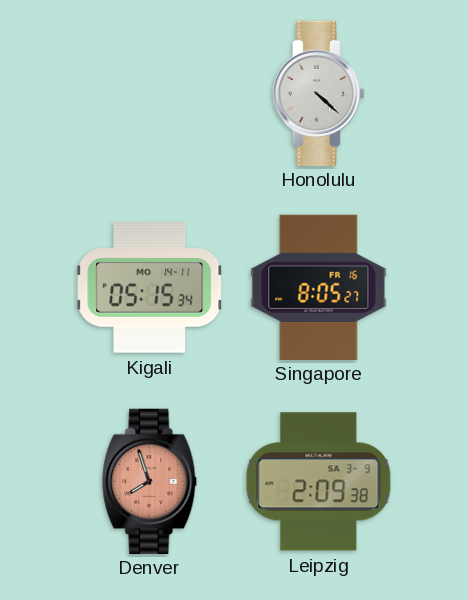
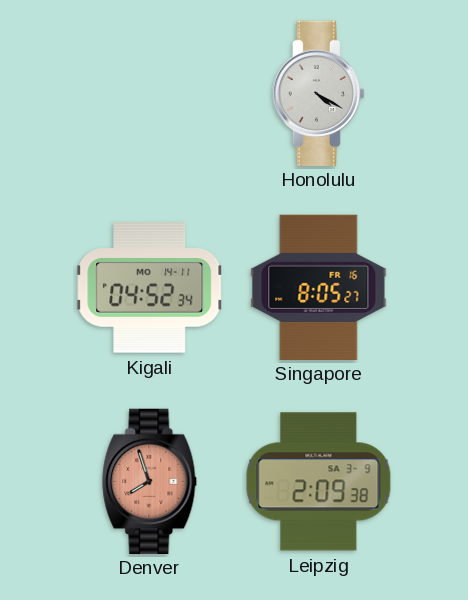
Honolulu: 4:22 -> 4:20
Kigali: 05:15 -> 04:52
